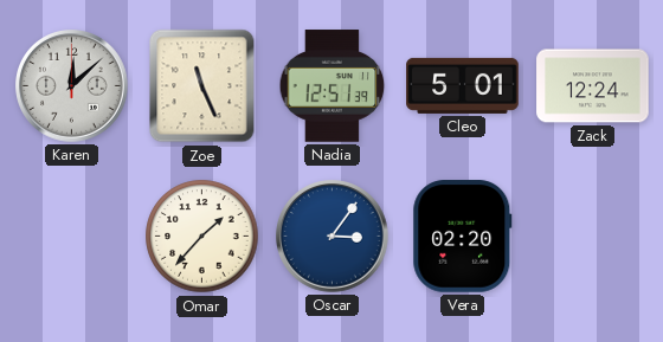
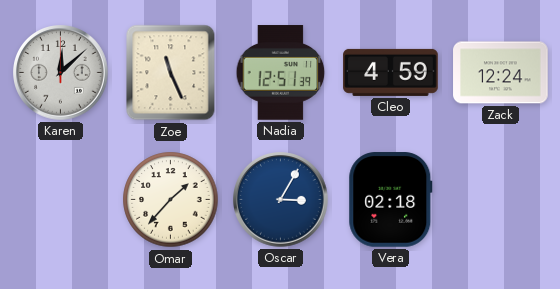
Cleo: 5:01 -> 4:59
Oscar: 3:06 -> 3:05
Vera: 02:20 -> 02:18
